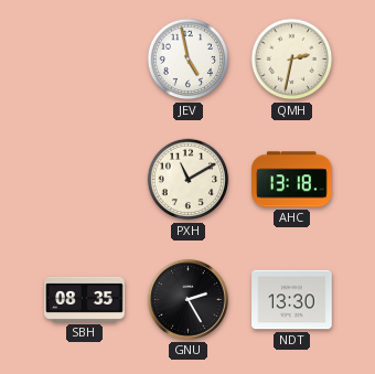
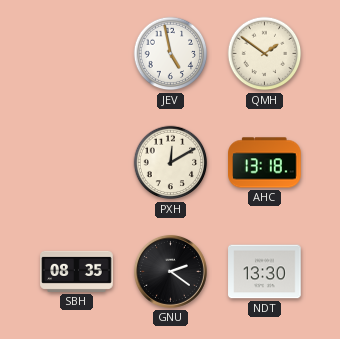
QMH: 2:32 -> 1:51
PXH: 11:10 -> 12:10
GNU: 2:25 -> 2:21
